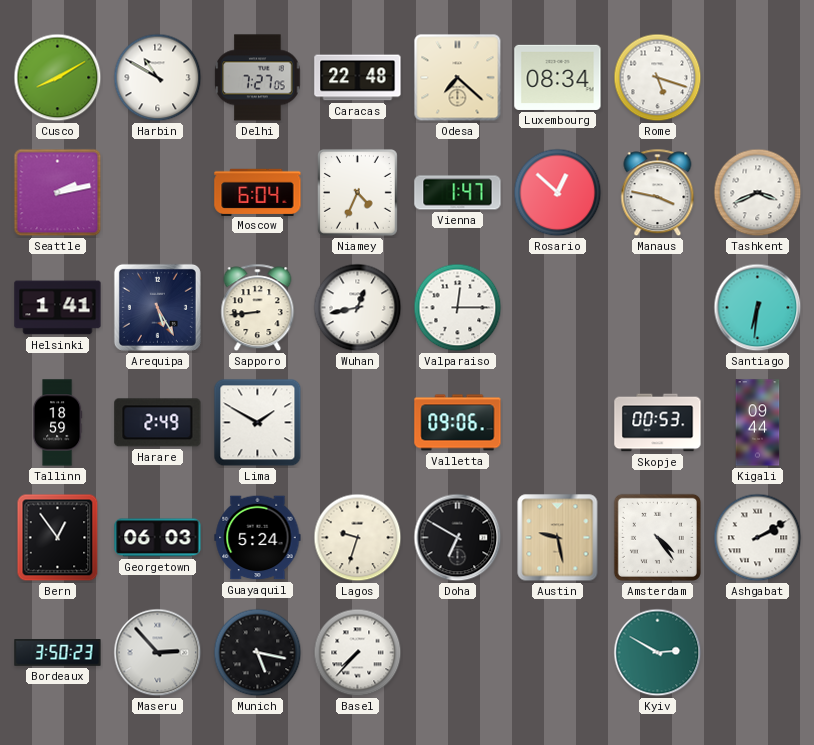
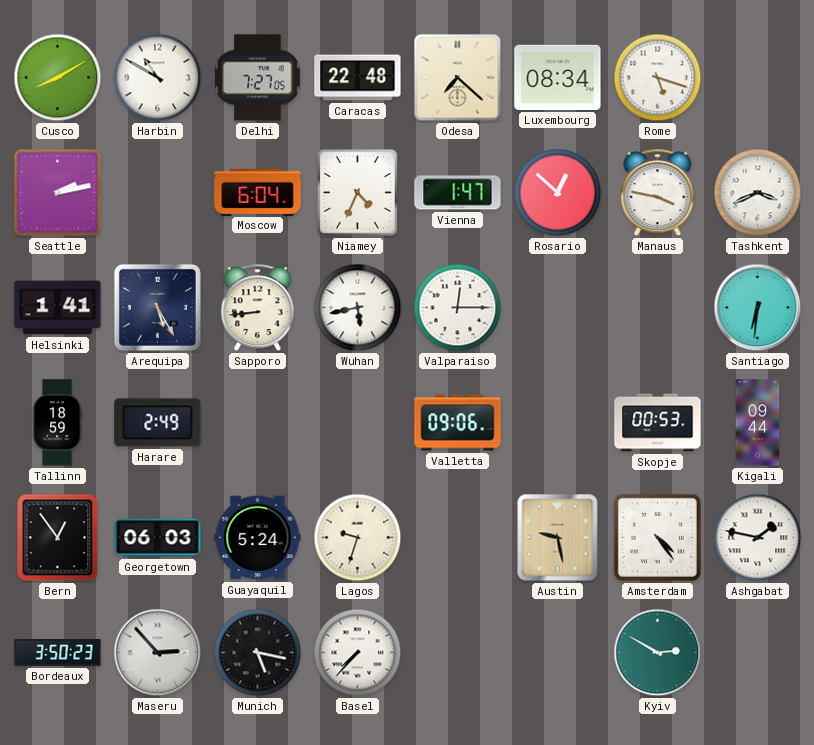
Wuhan: 12:43 -> 5:43
Lima: 1:50 -> none
Doha: 6:50 -> none
Ashgabat: 2:10 -> 1:47
